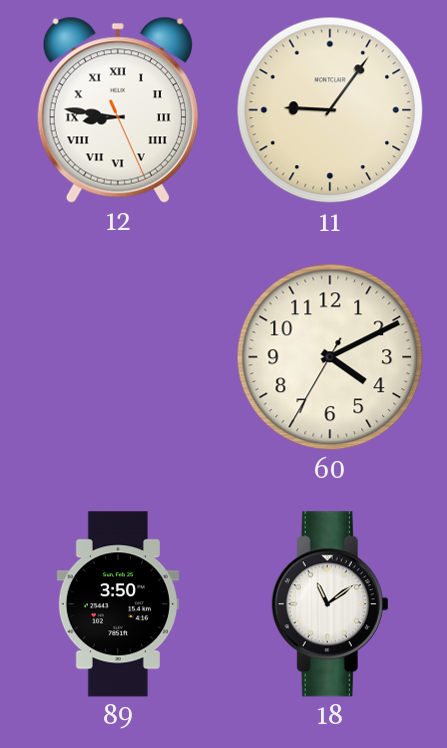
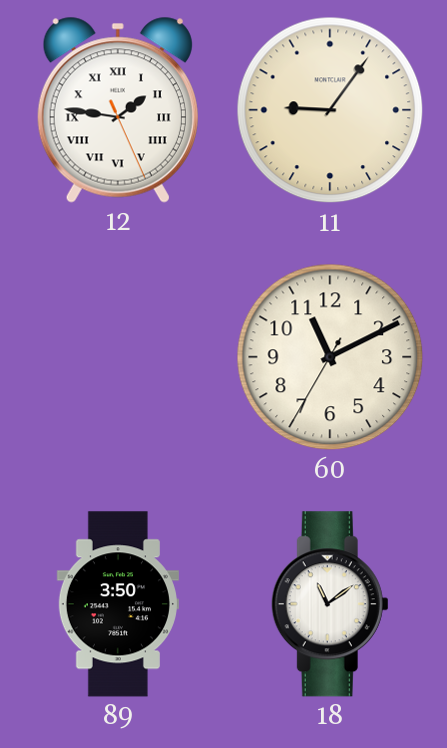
12: 8:46 -> 1:46
60: 4:10 -> 11:10
